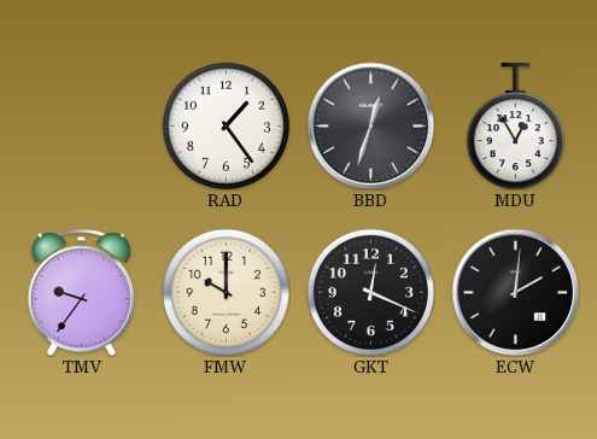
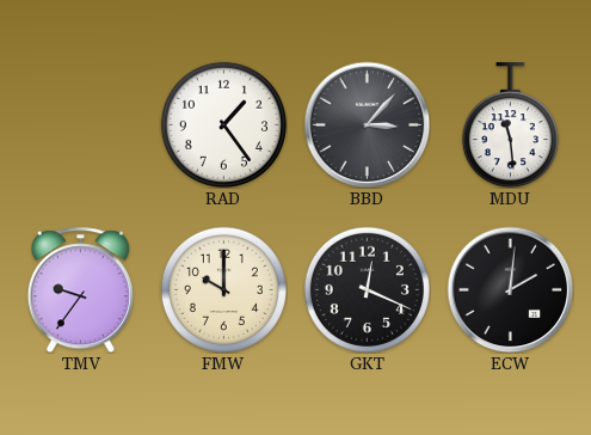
BBD: 12:33 -> 3:07
MDU: 12:55 -> 11:29
